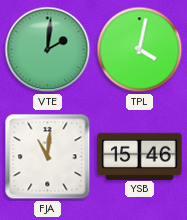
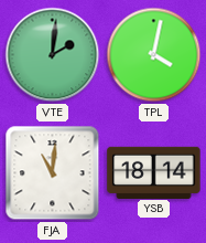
YSB: 15:46 -> 18:14
